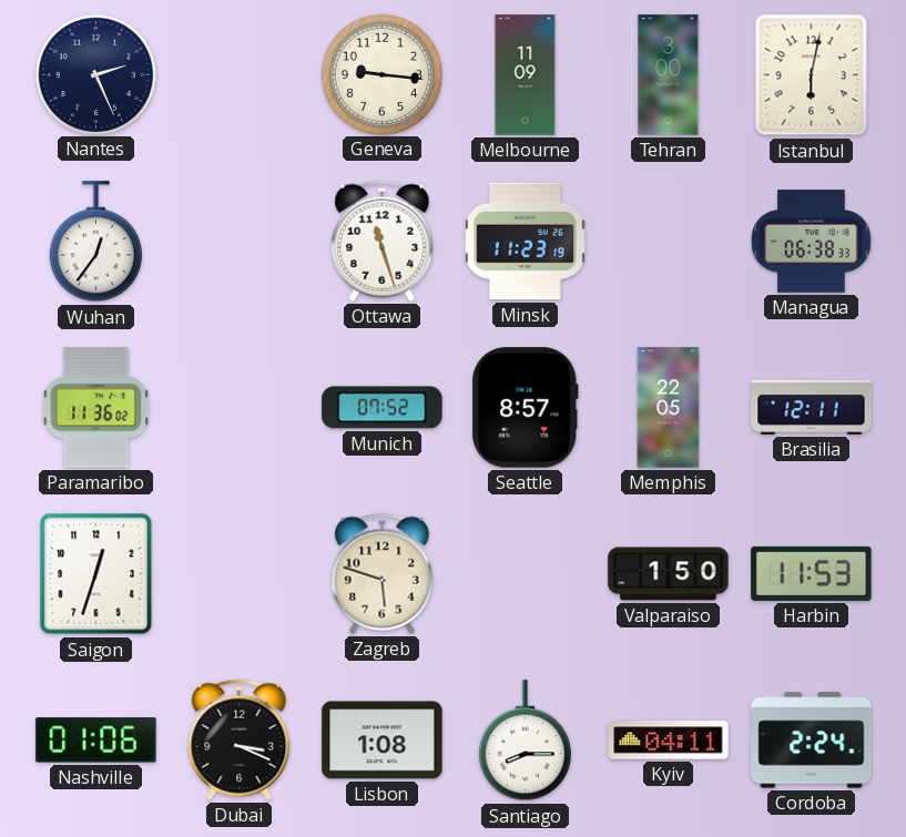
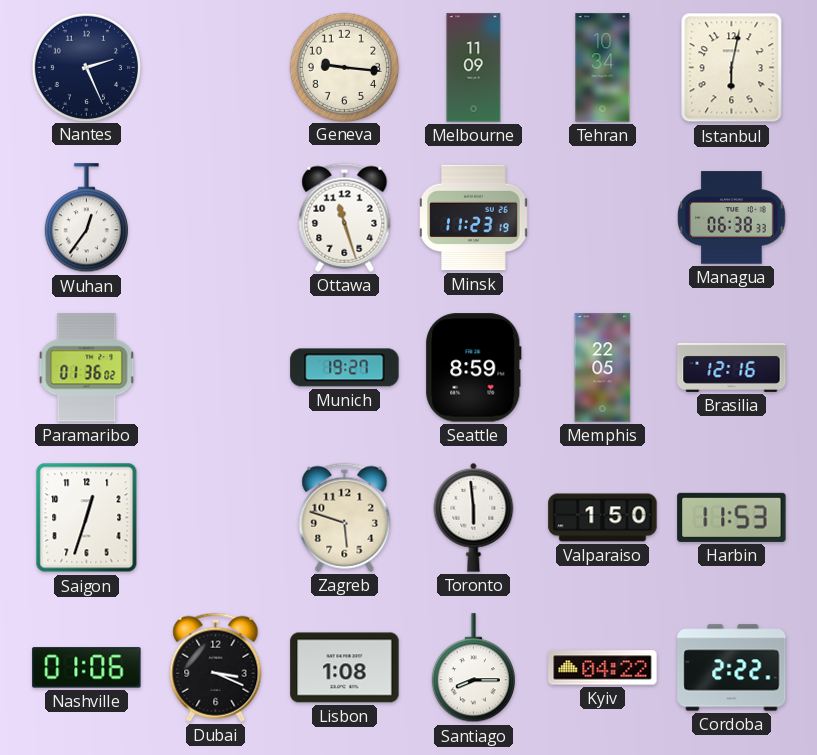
Tehran: 3:00 -> 10:34
Paramaribo: 11:36 -> 01:36
Munich: 07:52 -> 19:27
Seattle: 8:57 -> 8:59
Brasilia: 12:11 -> 12:16
Toronto: none -> 5:59
Kyiv: 04:11 -> 04:22
Cordoba: 2:24 -> 2:22
